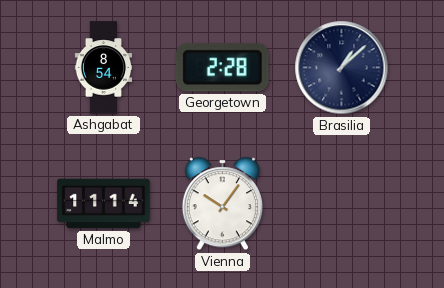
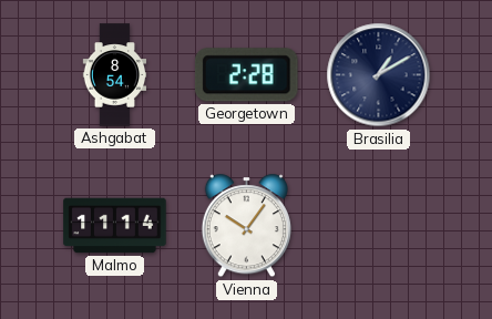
Brasilia: 1:08 -> 1:10
